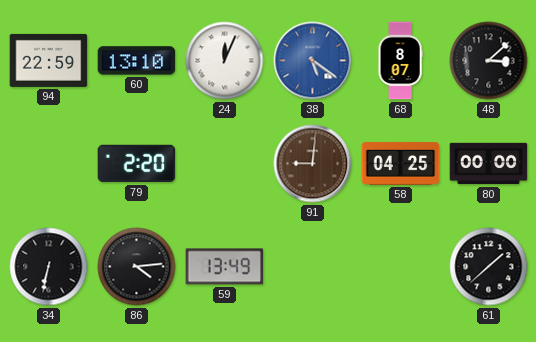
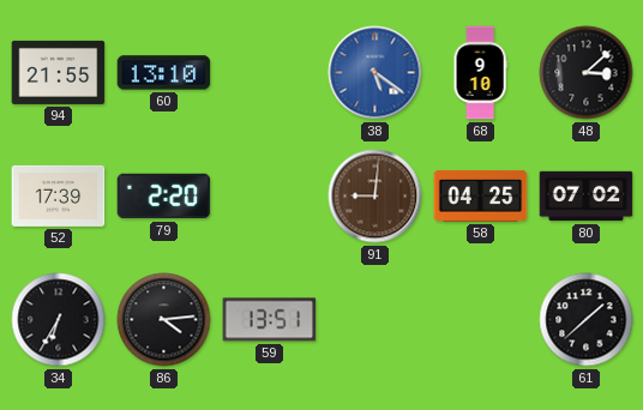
94: 22:59 -> 21:55
24: 12:04 -> none
68: 8:07 -> 9:10
52: none -> 17:39
80: 00:00 -> 07:02
34: 6:32 -> 6:35
59: 13:49 -> 13:51
